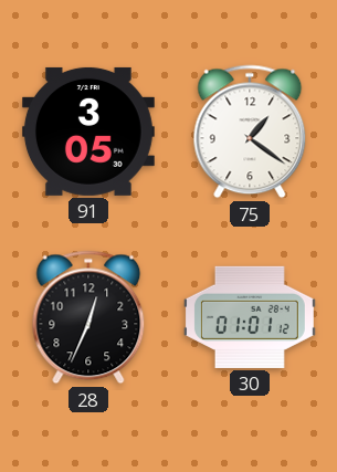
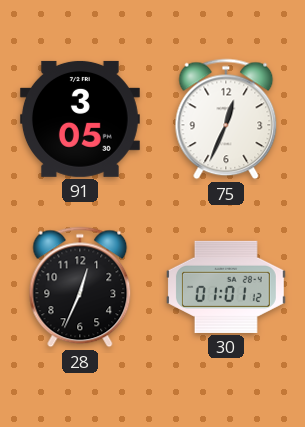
75: 1:21 -> 12:34
